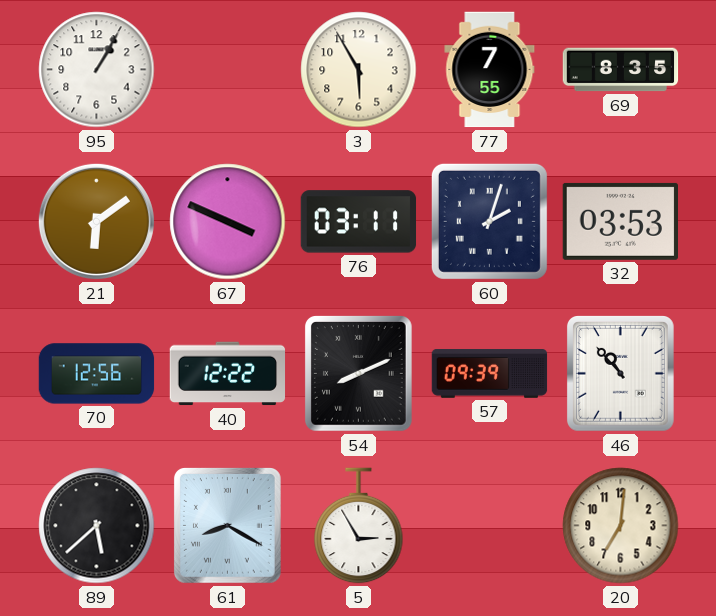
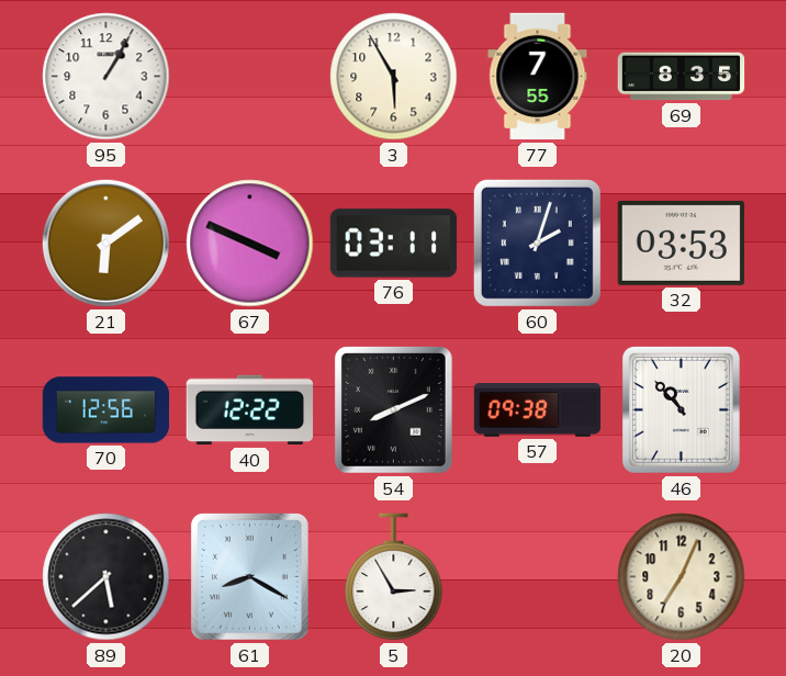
57: 09:39 -> 09:38
20: 7:01 -> 7:04
